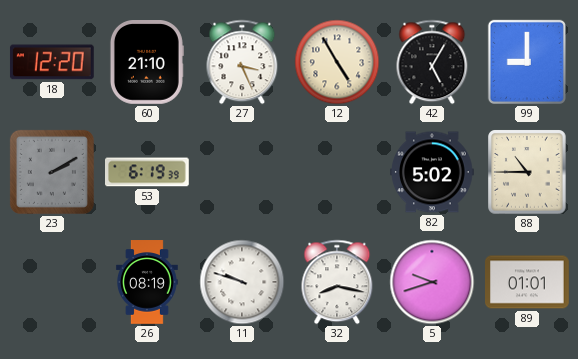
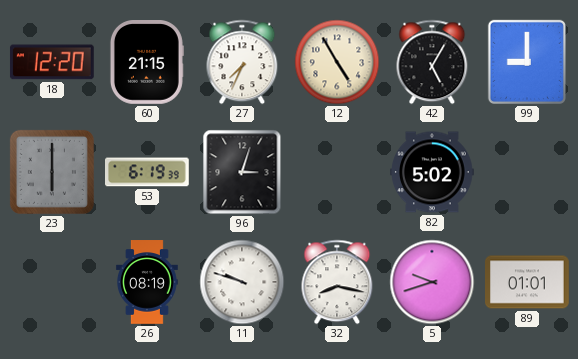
60: 21:10 -> 21:15
27: 3:26 -> 7:34
23: 2:10 -> 6:00
96: none -> 3:03
88: 10:45 -> none
